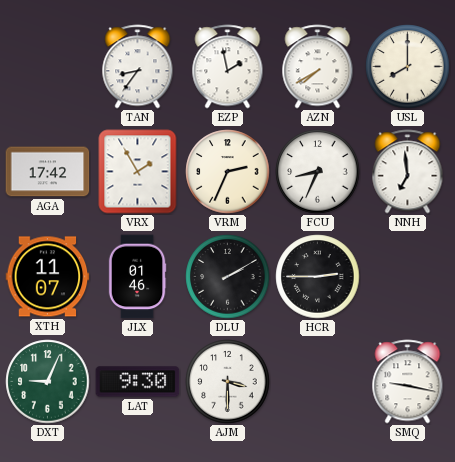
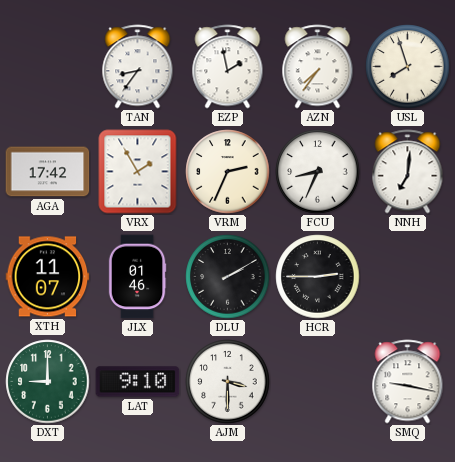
AZN: 7:40 -> 7:36
USL: 8:00 -> 7:57
NNH: 6:59 -> 7:01
DXT: 9:04 -> 9:00
LAT: 9:30 -> 9:10
